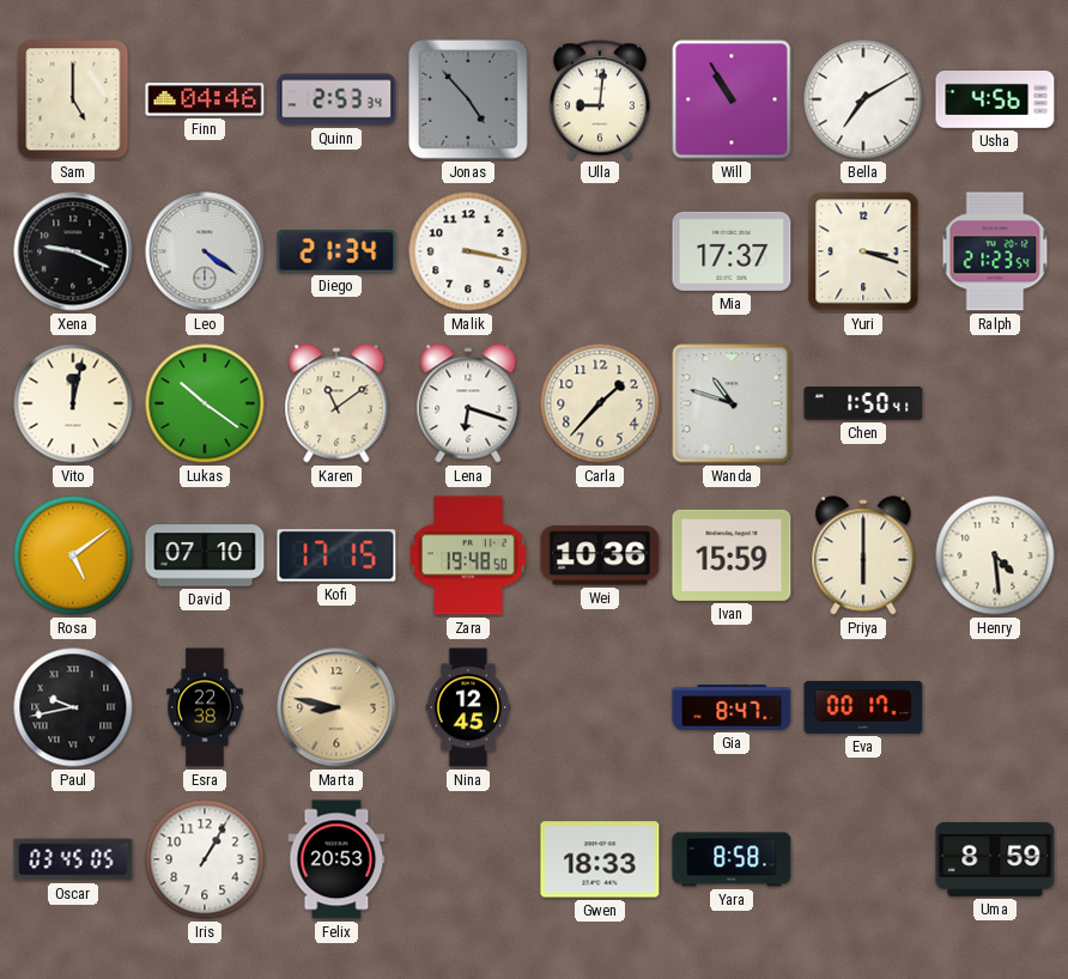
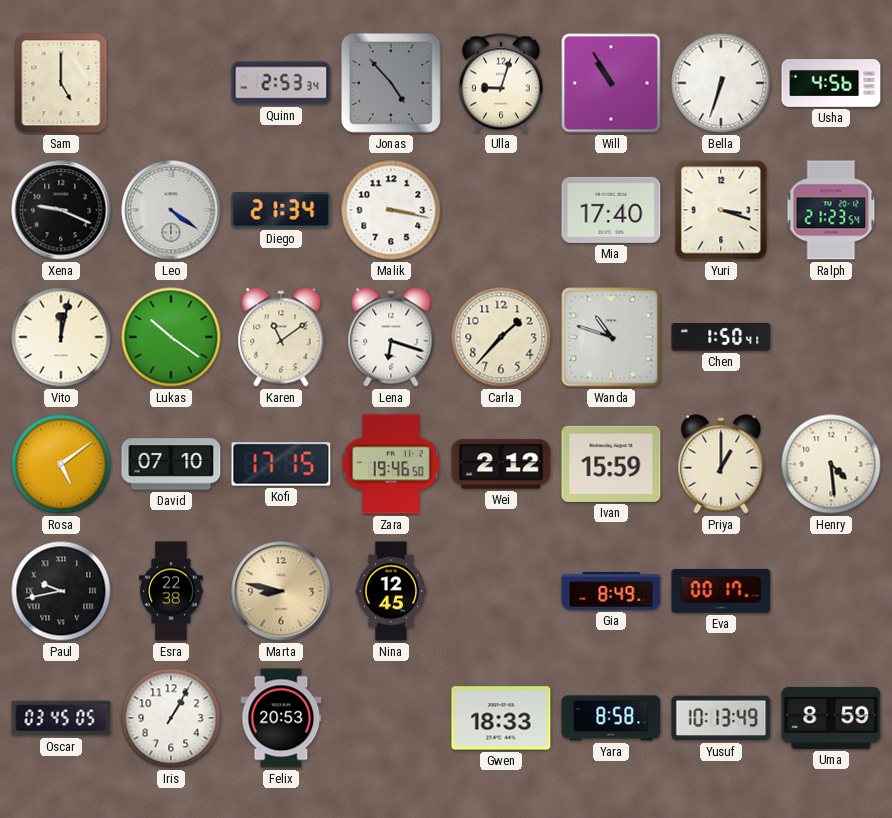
Finn: 04:46 -> none
Ulla: 9:01 -> 9:03
Bella: 7:10 -> 6:33
Mia: 17:37 -> 17:40
Zara: 19:48 -> 19:46
Wei: 10:36 -> 2:12
Priya: 6:00 -> 1:00
Gia: 8:47 -> 8:49
Yusuf: none -> 10:13
